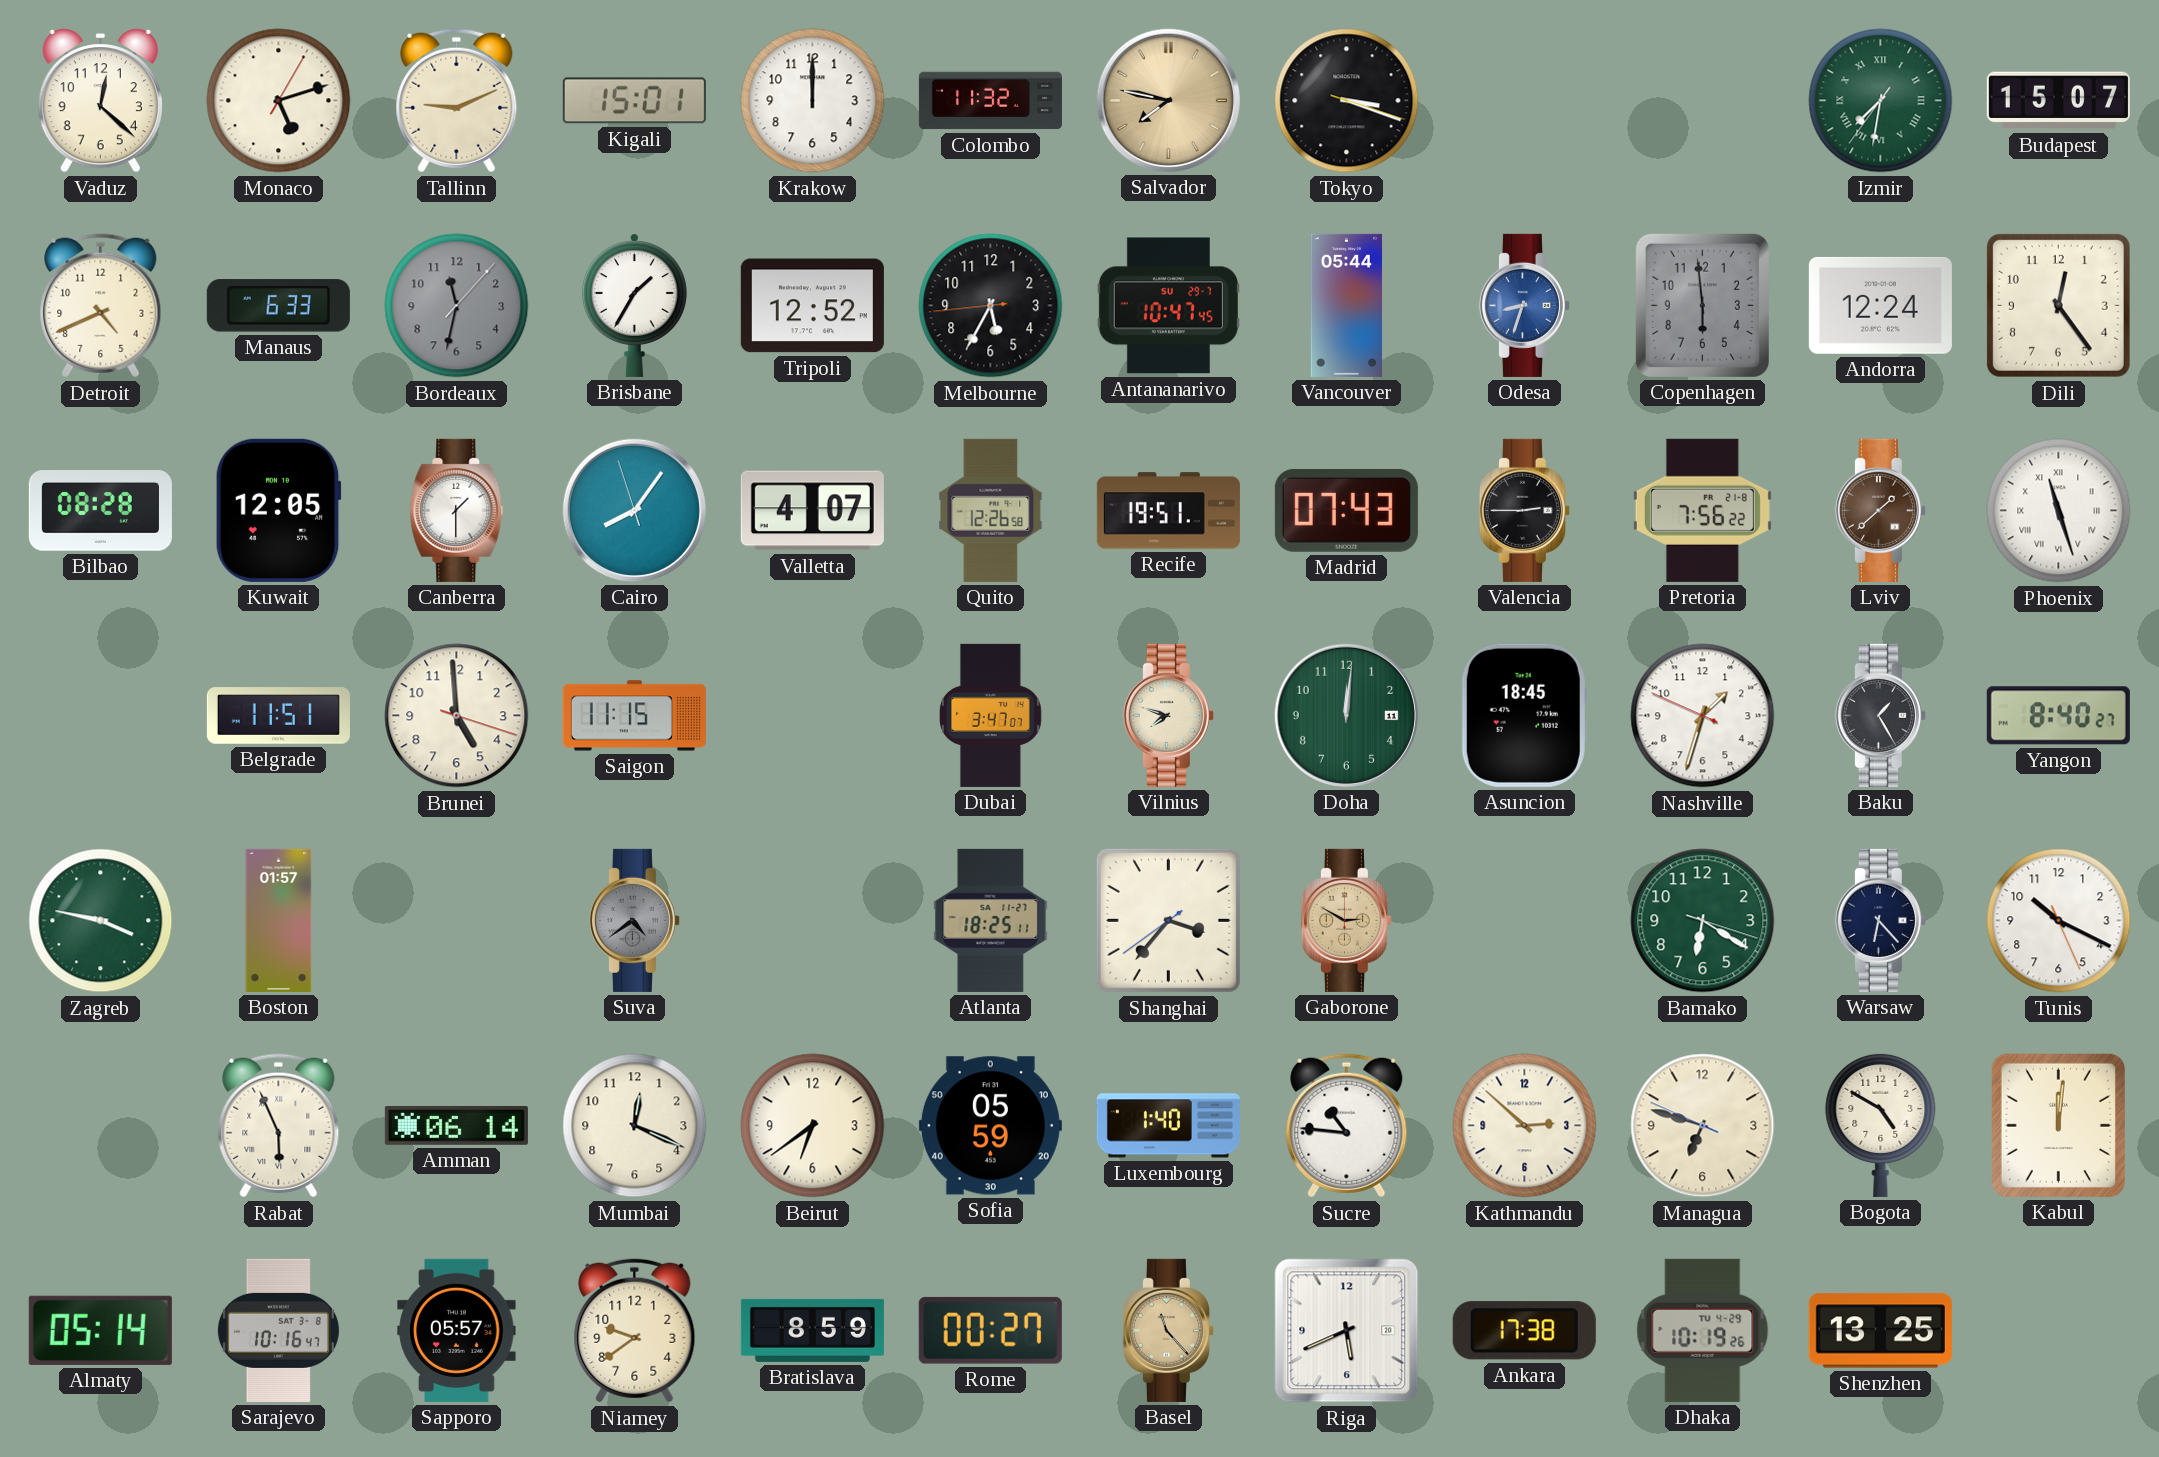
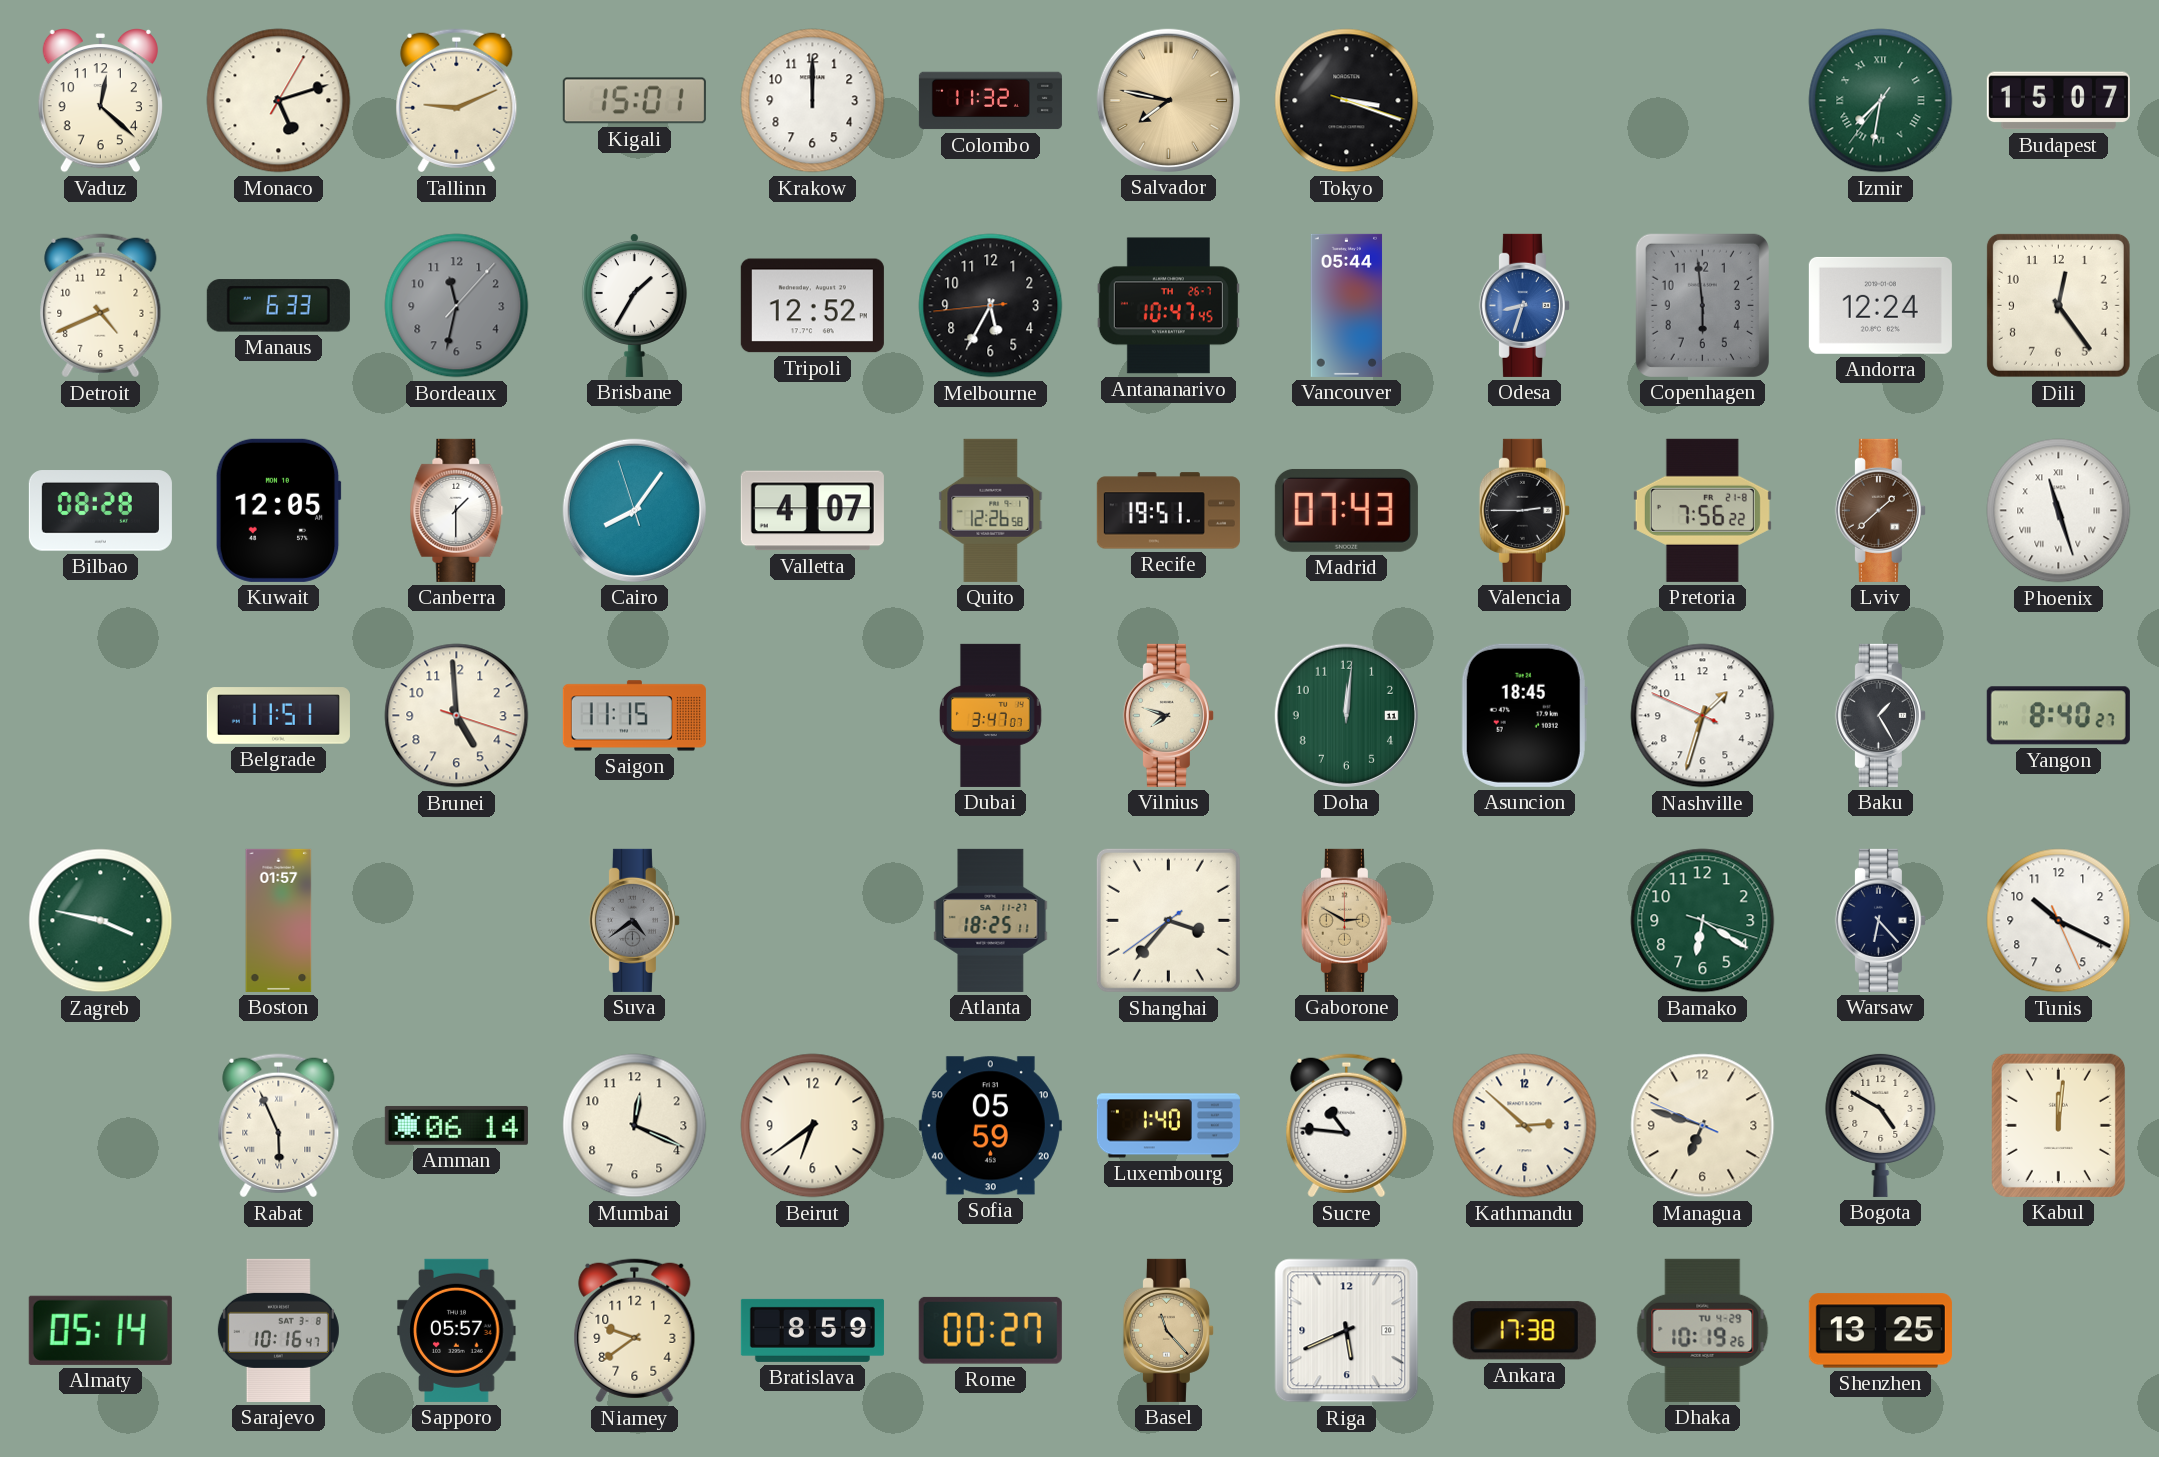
Antananarivo date: SU 29-7 -> TH 26-7
